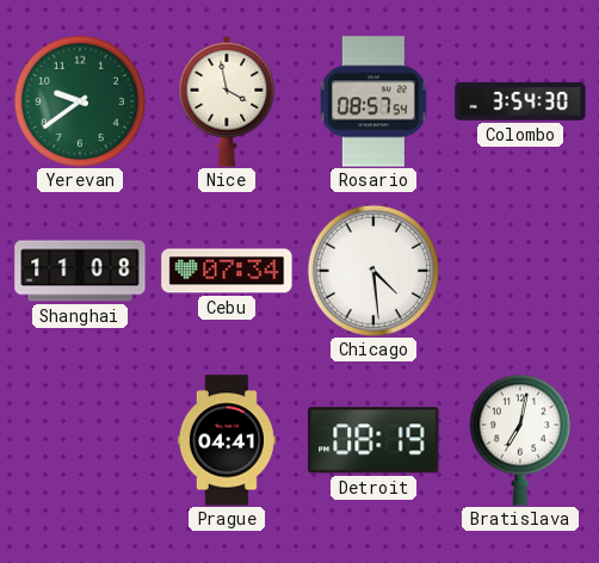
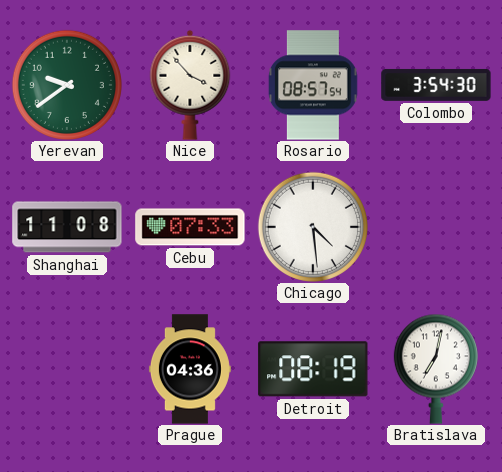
Nice: 3:58 -> 3:53
Cebu: 07:34 -> 07:33
Prague: 04:41 -> 04:36
